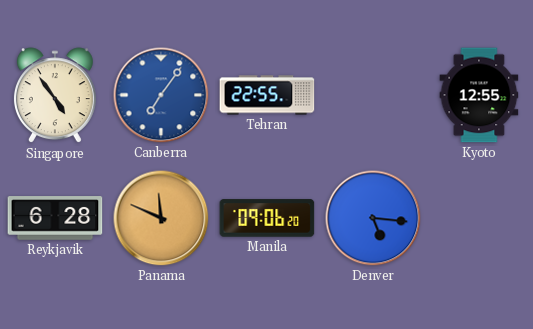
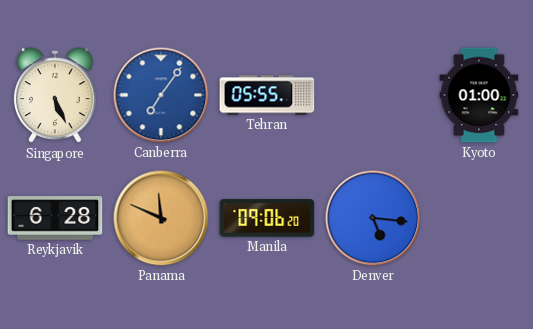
Singapore: 4:54 -> 5:26
Tehran: 22:55 -> 05:55
Kyoto: 12:55 -> 01:00
